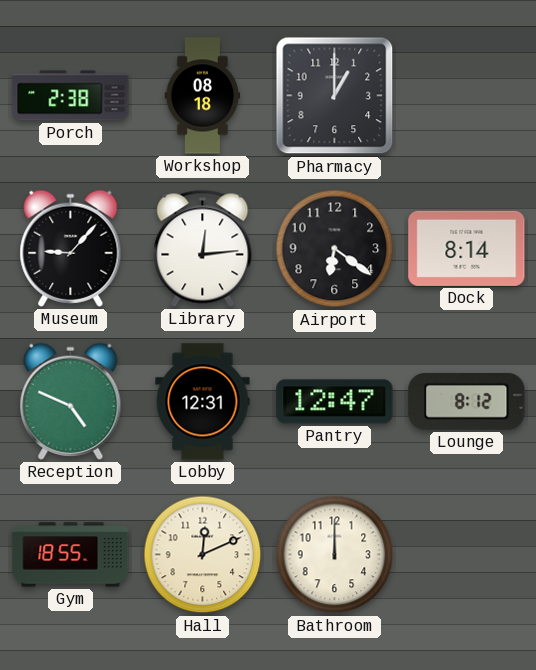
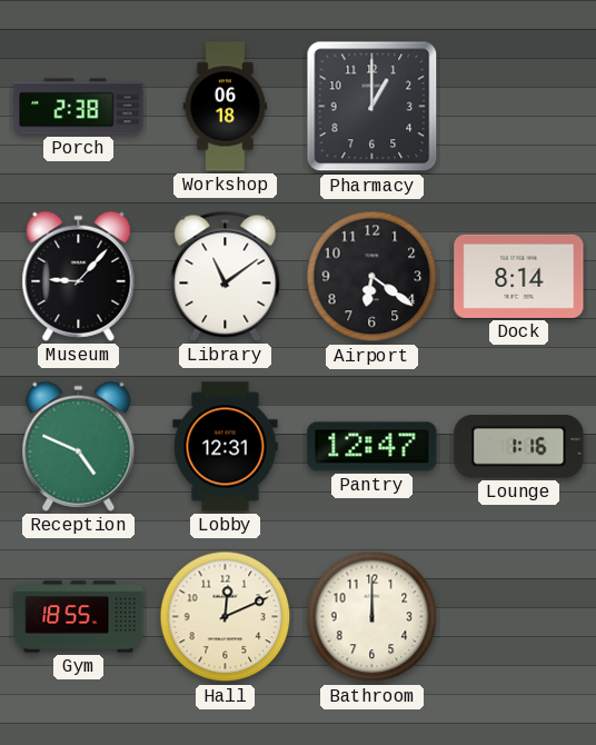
Workshop: 08:18 -> 06:18
Library: 12:14 -> 11:09
Lounge: 8:12 -> 1:16
